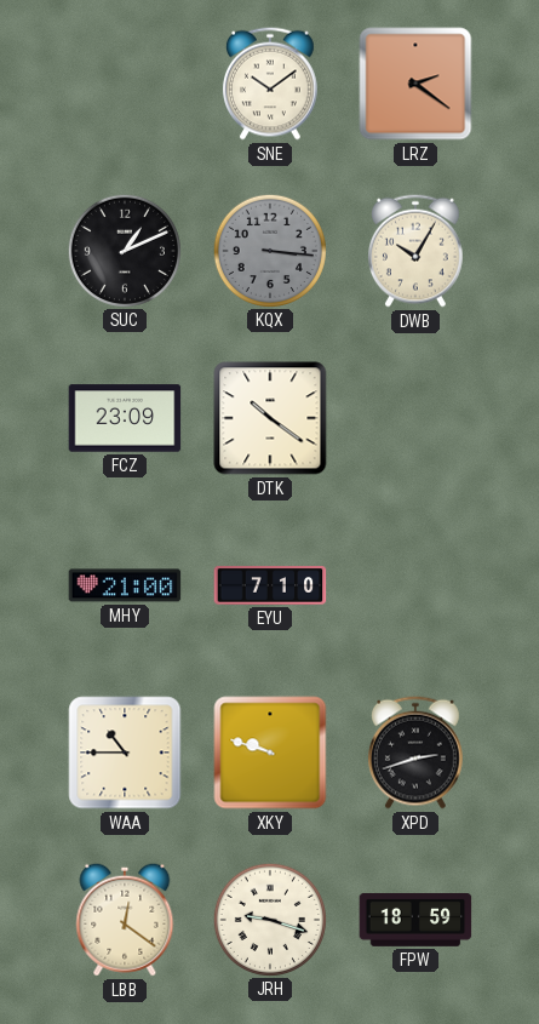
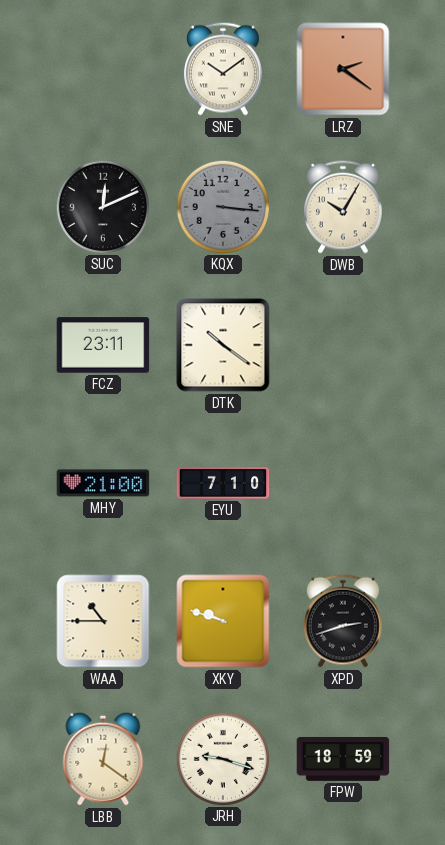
SUC: 1:11 -> 12:11
FCZ: 23:09 -> 23:11
